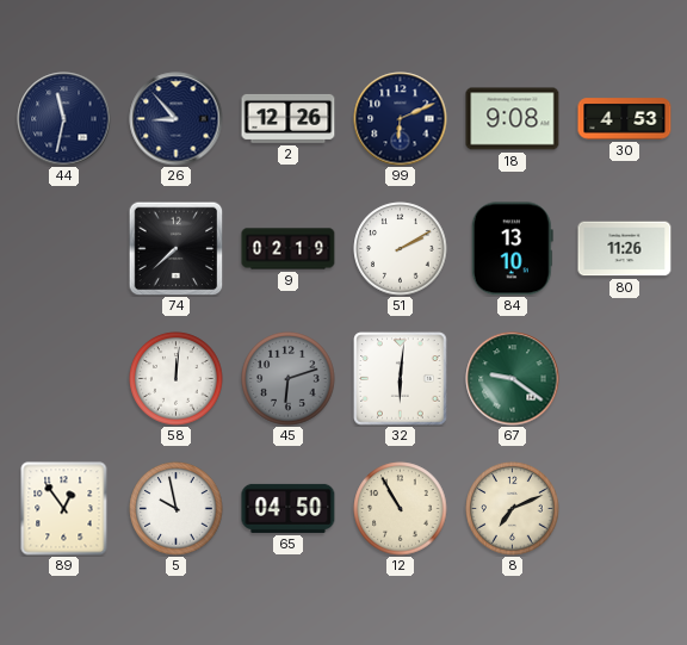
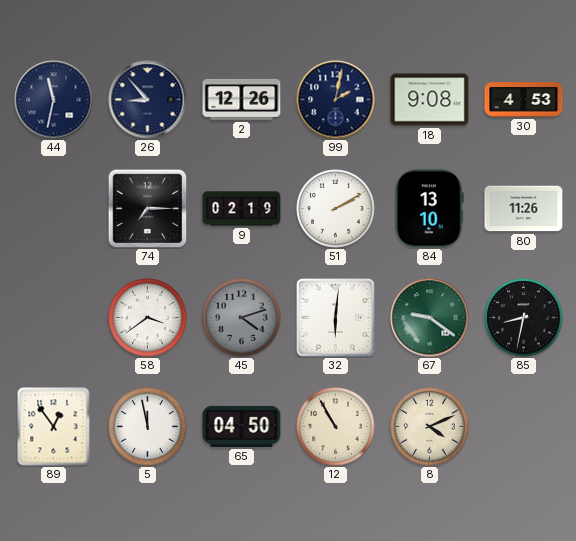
99: 6:11 -> 2:02
74: 7:38 -> 7:15
58: 12:01 -> 3:39
45: 6:12 -> 4:12
85: none -> 8:32
5: 9:58 -> 11:58
8: 7:11 -> 4:11
